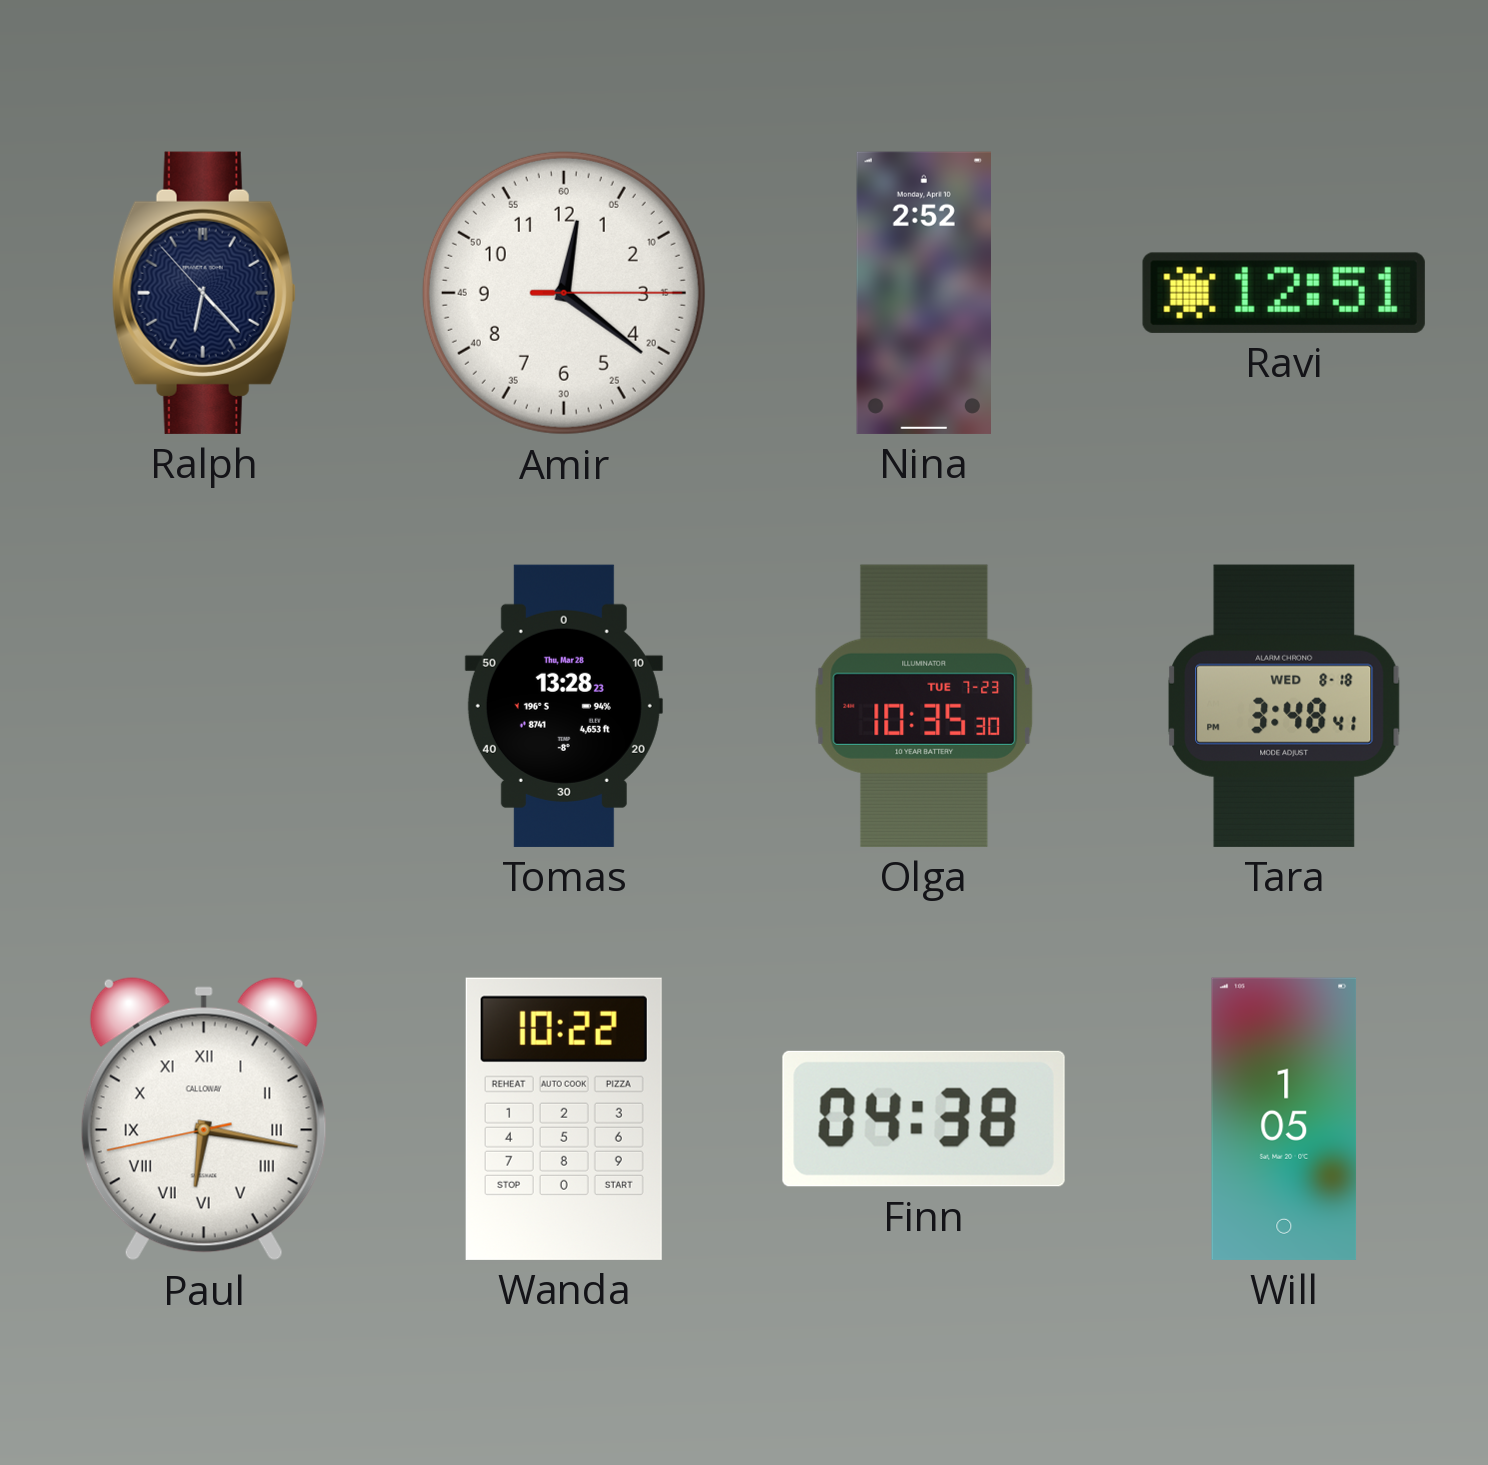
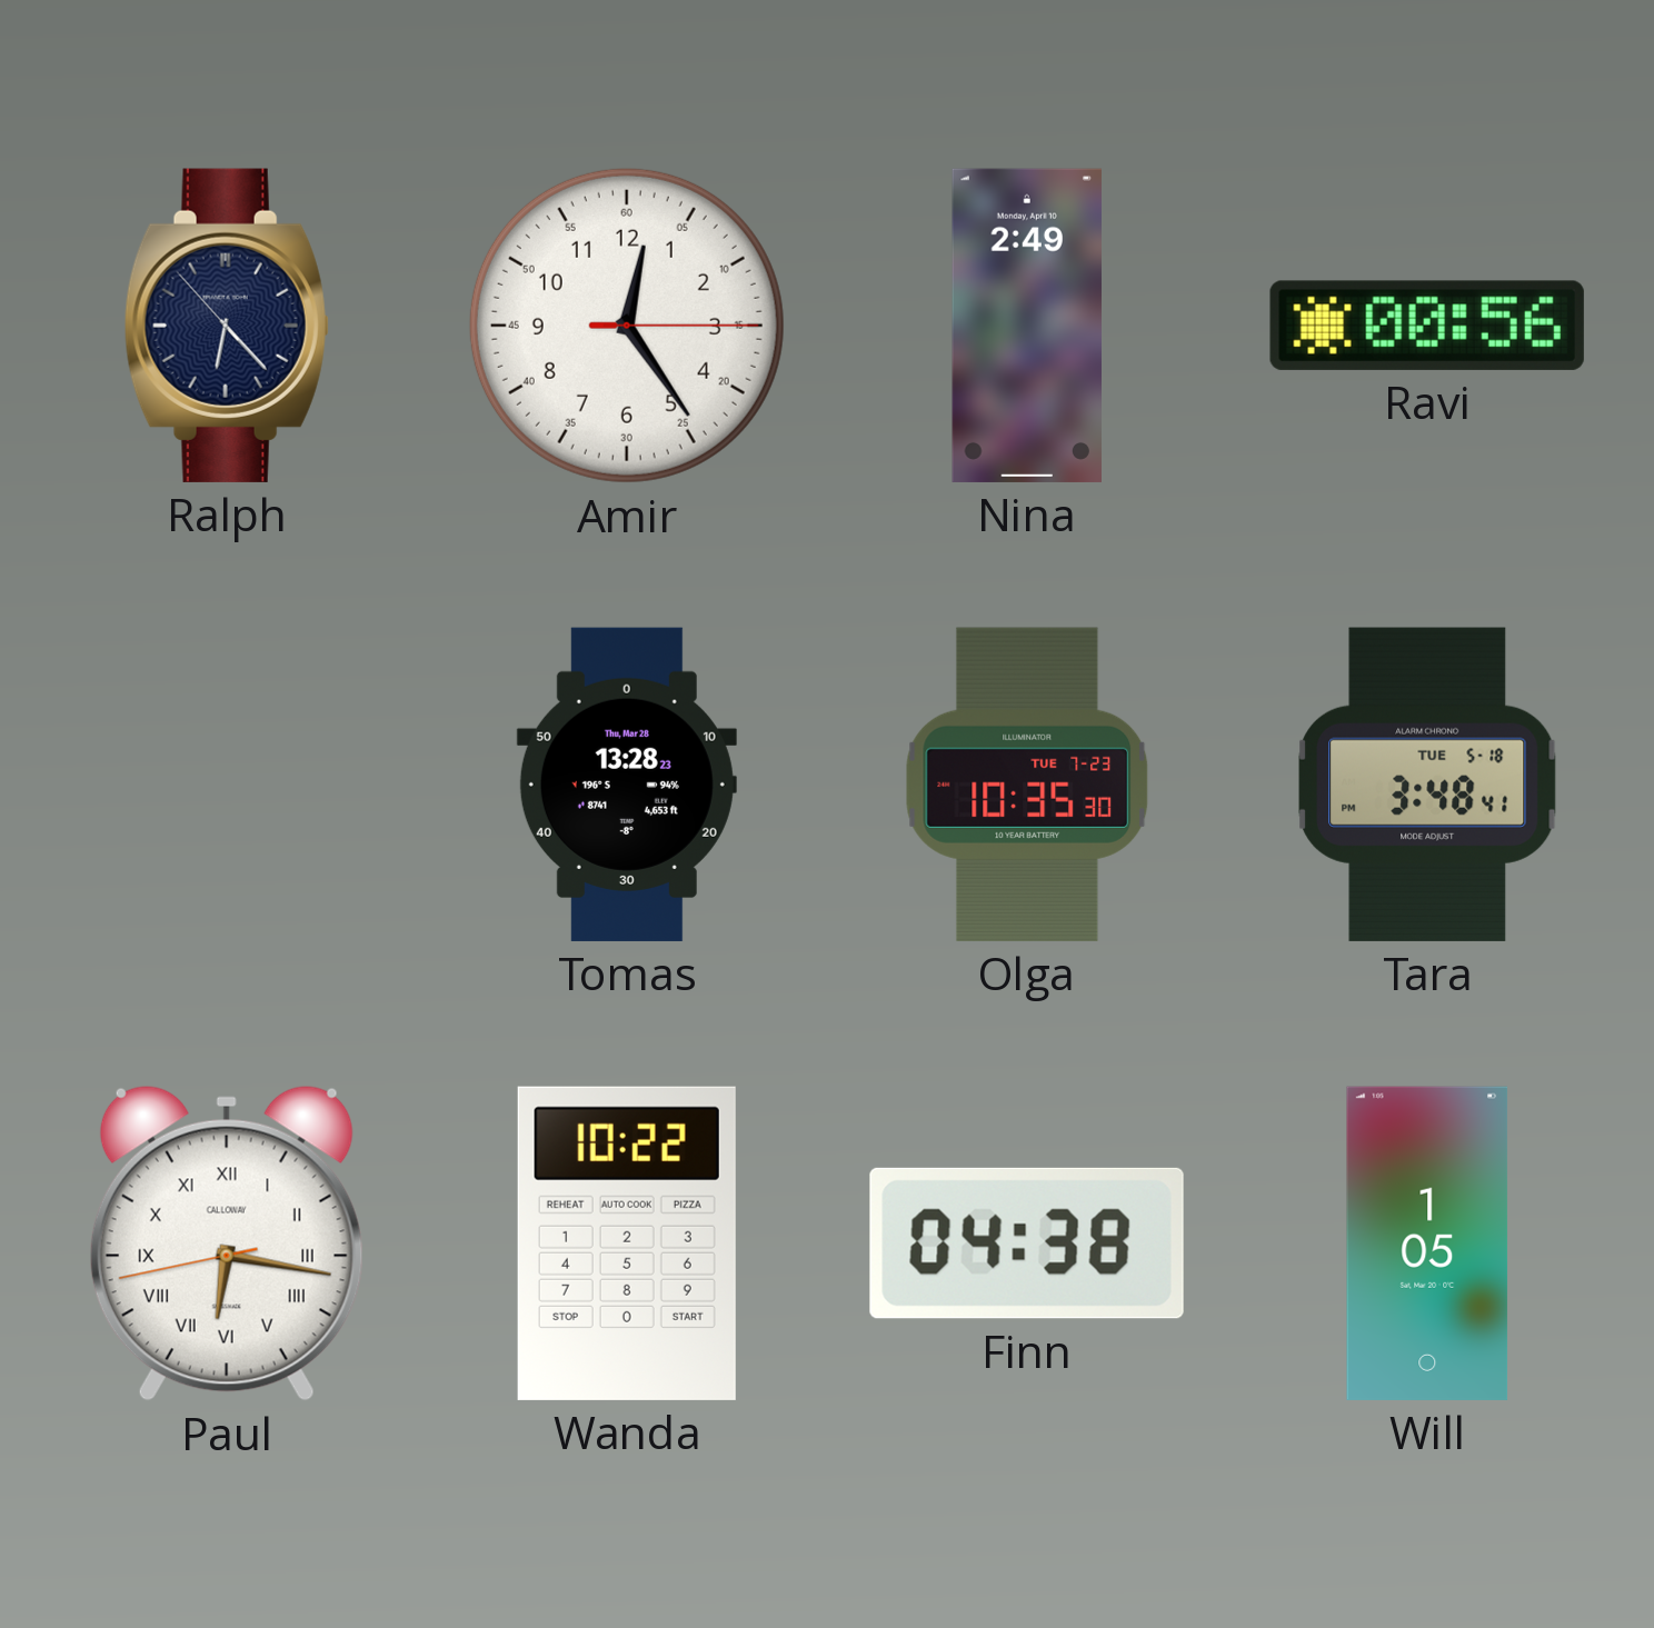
Amir: 12:21 -> 12:24
Nina: 2:52 -> 2:49
Ravi: 12:51 -> 00:56
Tara date: WED 8-18 -> TUE 5-18
